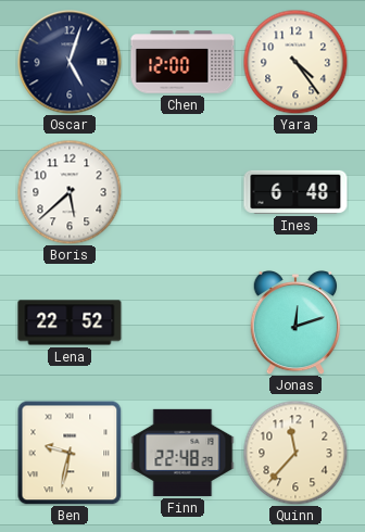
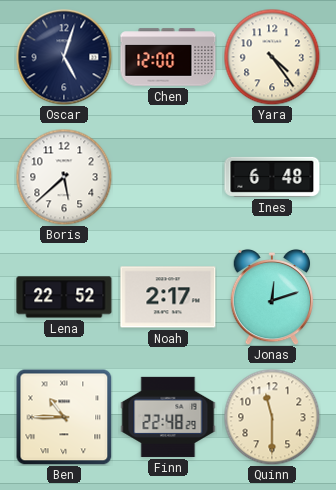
Noah: none -> 2:17
Ben: 9:32 -> 10:45
Quinn: 11:37 -> 11:30
